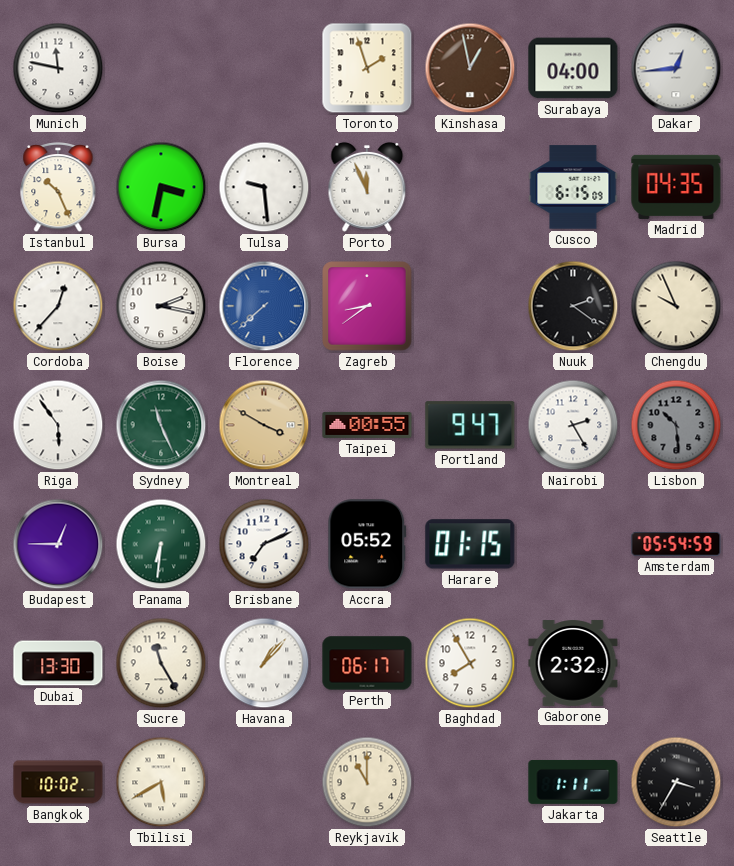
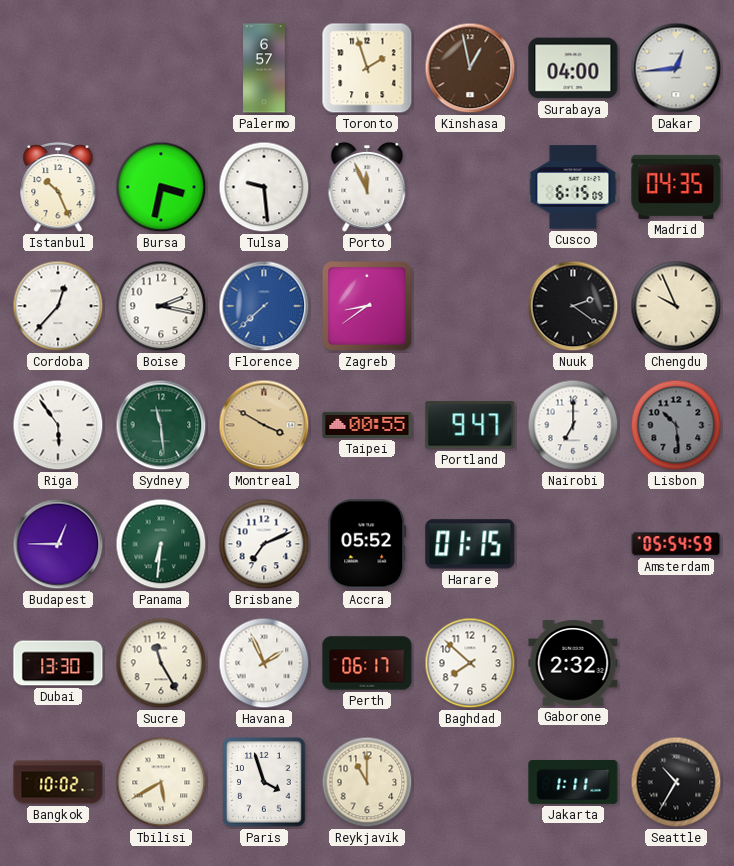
Munich: 11:47 -> none
Palermo: none -> 6:57
Sydney: 11:26 -> 11:29
Nairobi: 2:25 -> 7:00
Havana: 1:07 -> 1:56
Baghdad: 7:55 -> 7:52
Paris: none -> 3:57
Seattle: 3:35 -> 10:35
